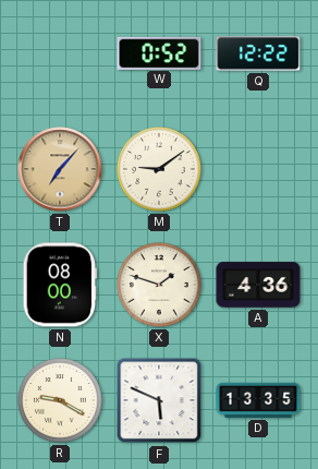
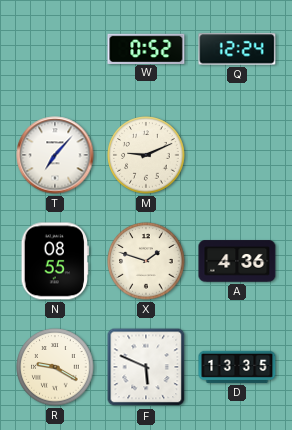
Q: 12:22 -> 12:24
T dial: champagne -> white
M: 9:09 -> 9:11
N: 08:00 -> 08:55
